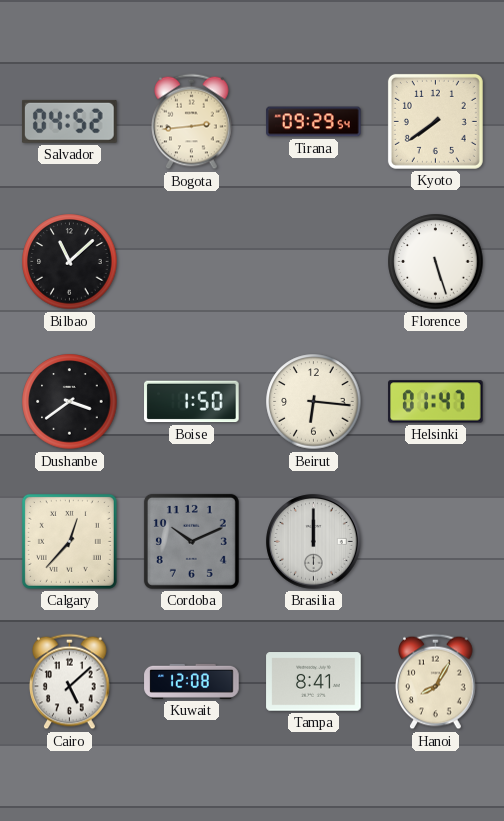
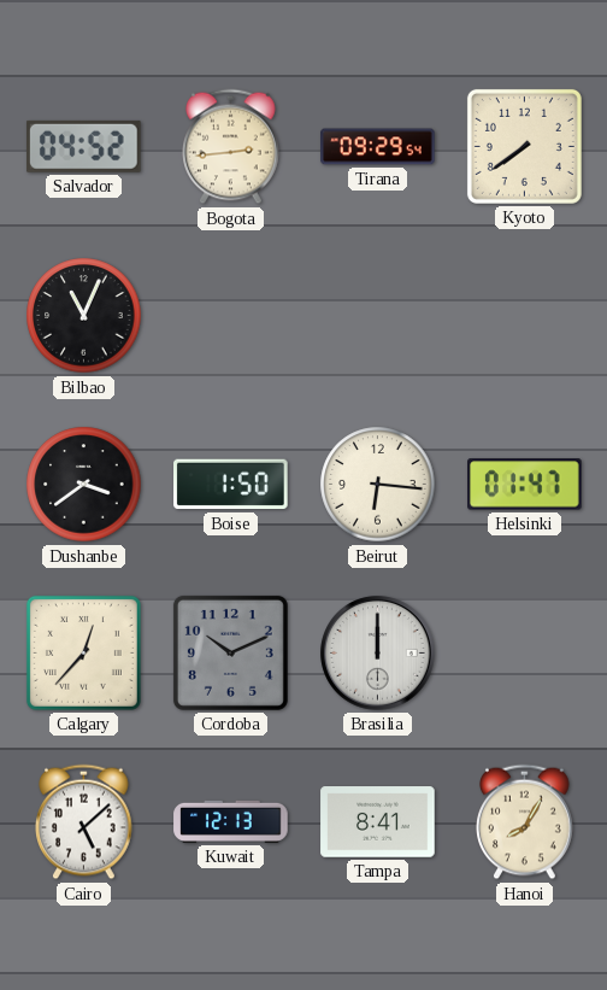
Bilbao: 11:08 -> 11:04
Florence: 5:27 -> none
Kuwait: 12:08 -> 12:13
